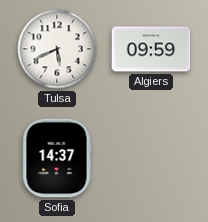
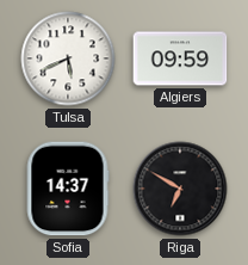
Riga: none -> 6:50
